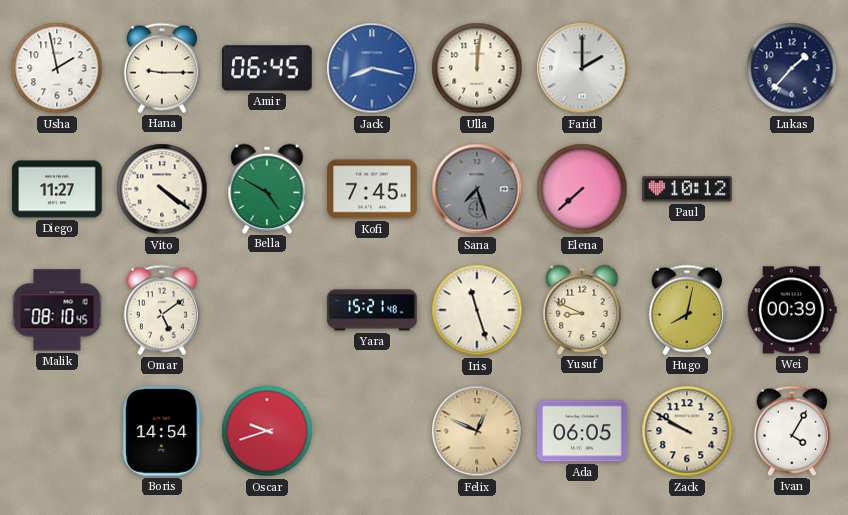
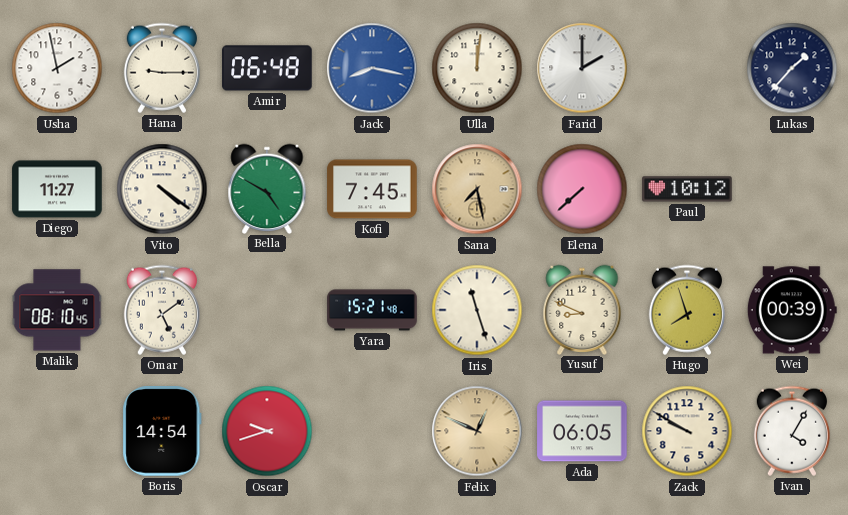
Amir: 06:45 -> 06:48
Sana: 7:27 -> 7:28
Sana dial: grey -> champagne
Hugo: 8:02 -> 7:57
